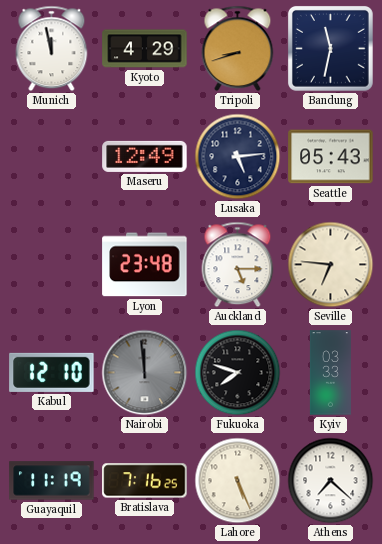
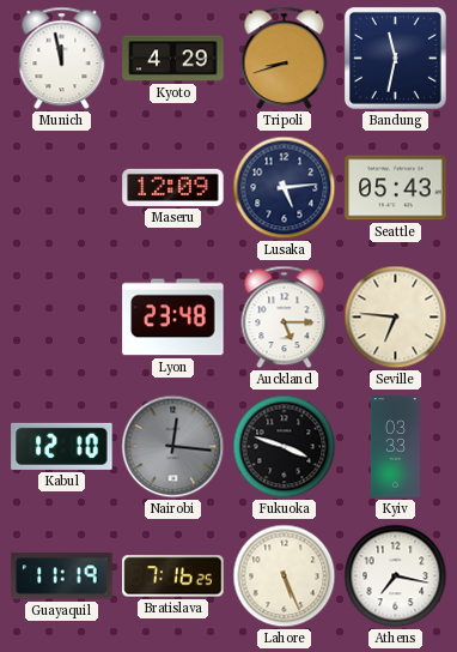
Maseru: 12:49 -> 12:09
Nairobi: 11:59 -> 12:16
Fukuoka: 7:48 -> 3:48
Athens: 7:22 -> 7:17
